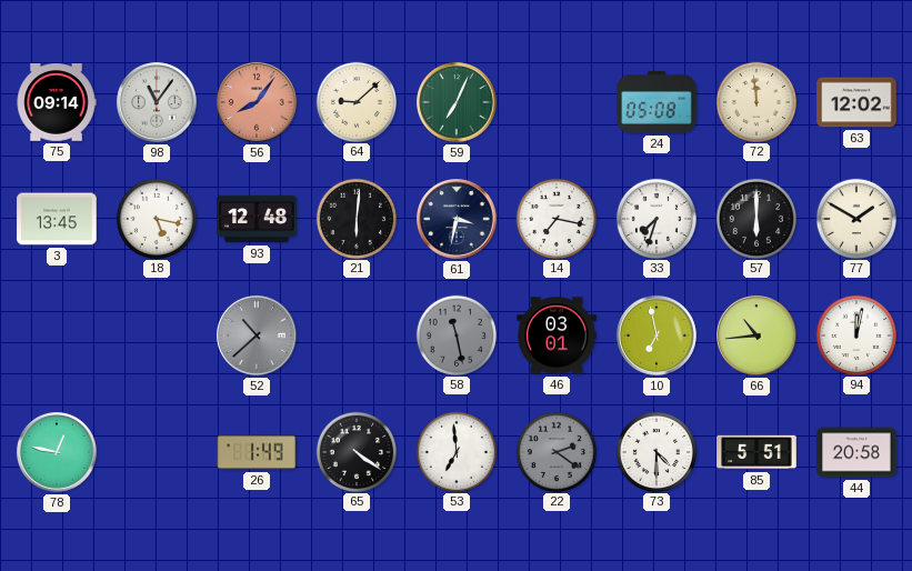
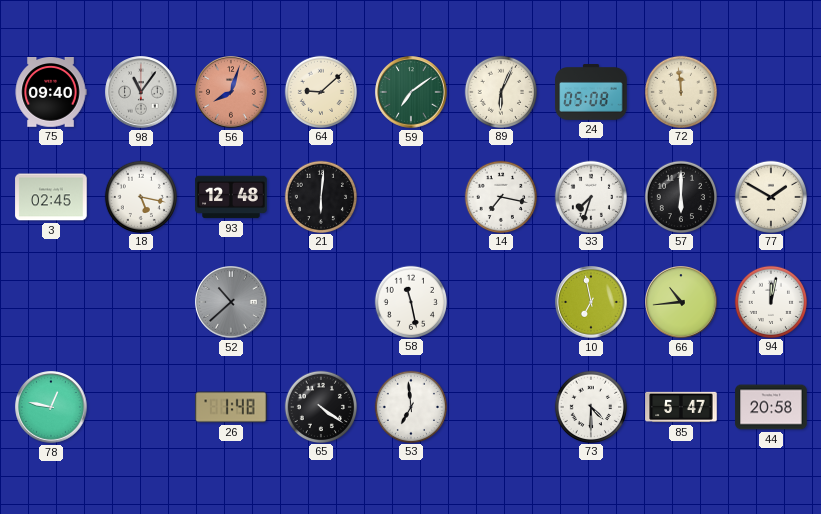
75: 09:14 -> 09:40
56: 8:06 -> 8:03
59: 7:04 -> 7:09
89: none -> 6:04
63: 12:02 -> none
3: 13:45 -> 02:45
61: 3:32 -> none
58 dial: grey -> white
46: 03:01 -> none
26: 1:49 -> 1:48
22: 2:21 -> none
85: 5:51 -> 5:47
